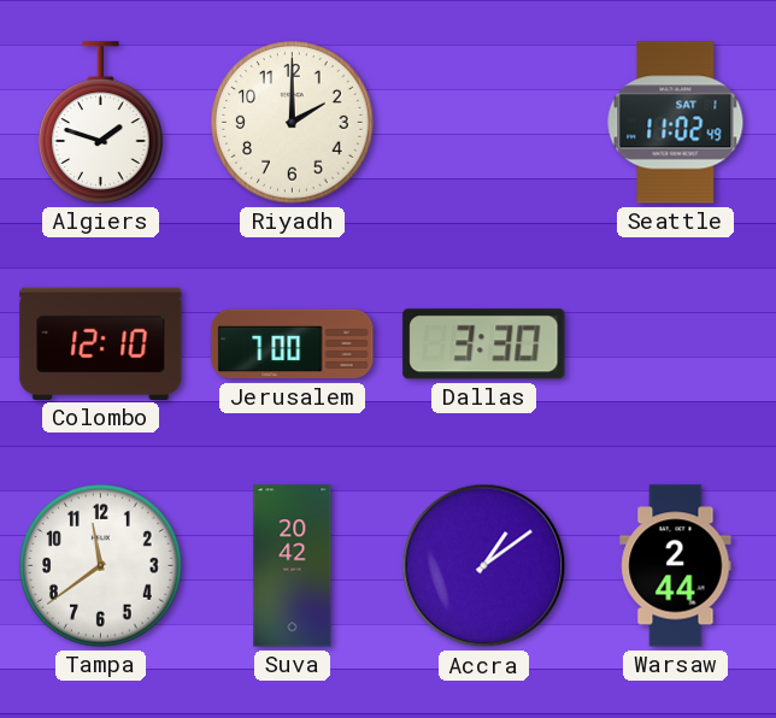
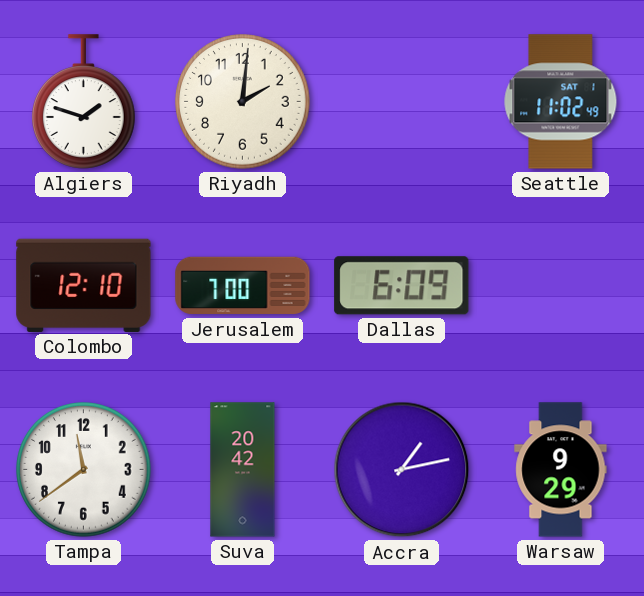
Riyadh: 2:00 -> 2:01
Dallas: 3:30 -> 6:09
Accra: 1:09 -> 1:13
Warsaw: 2:44 -> 9:29
